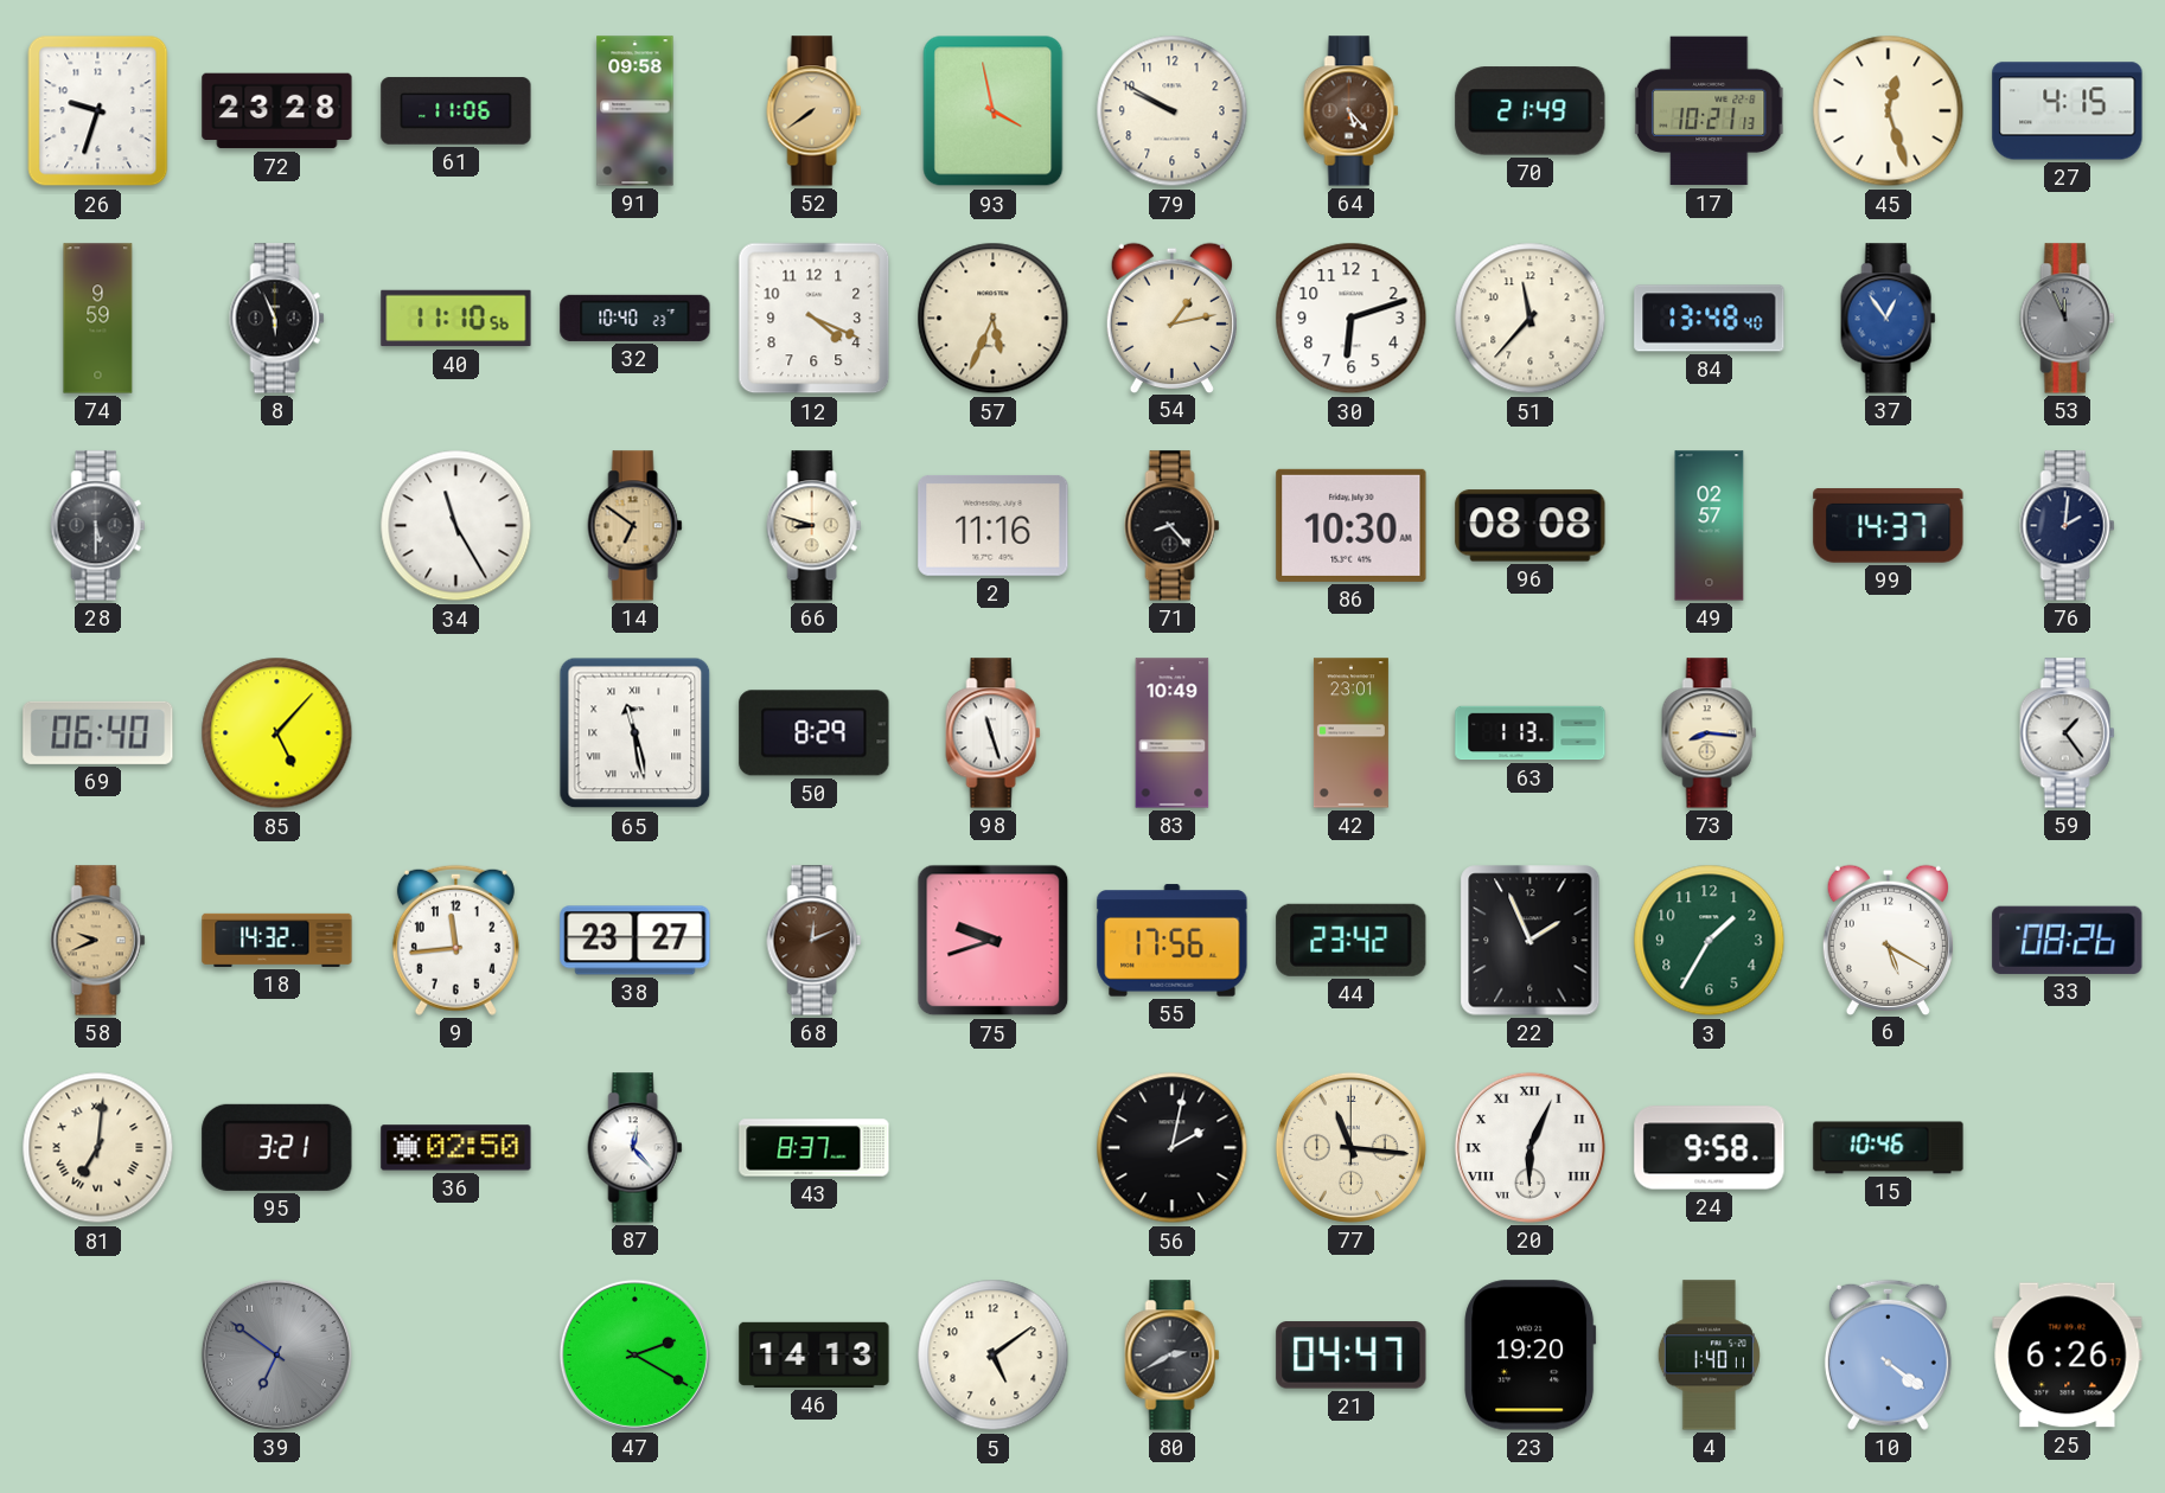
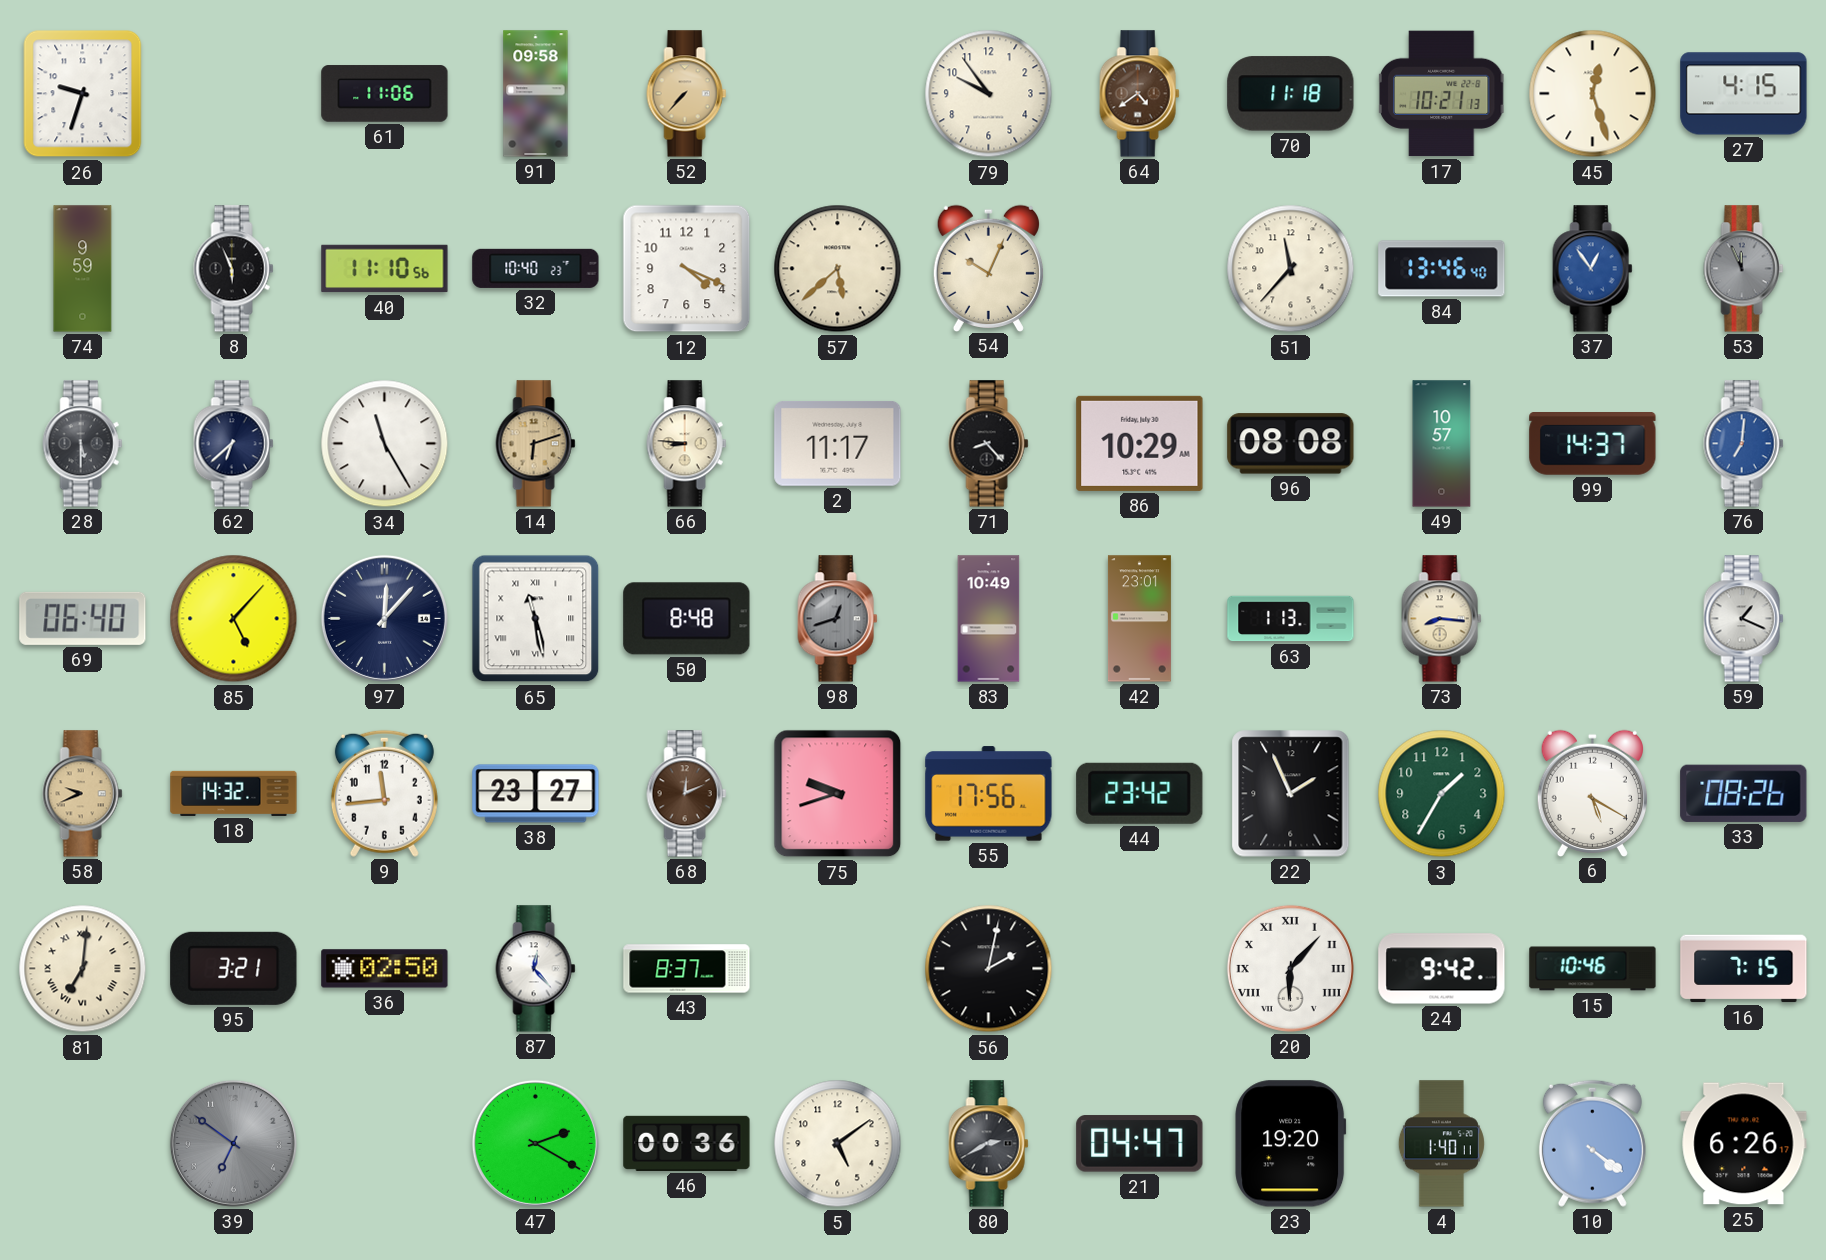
72: 23:28 -> none
52: 7:39 -> 7:37
93: 3:58 -> none
79: 9:50 -> 9:54
64: 5:23 -> 4:39
70: 21:49 -> 11:18
57: 5:34 -> 5:38
54: 1:13 -> 10:04
30: 6:12 -> none
84: 13:48 -> 13:46
62: none -> 6:38
14: 6:51 -> 6:12
66: 8:48 -> 8:46
2: 11:16 -> 11:17
86: 10:30 -> 10:29
49: 02:57 -> 10:57
76: 2:01 -> 7:01
76 dial: navy -> blue
97: none -> 12:07
50: 8:29 -> 8:48
98: 11:27 -> 12:42
98 dial: white -> grey
59: 1:24 -> 1:19
77: 11:16 -> none
20: 6:04 -> 6:07
24: 9:58 -> 9:42
16: none -> 7:15
46: 14:13 -> 00:36
